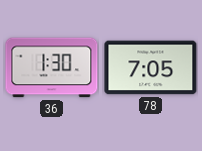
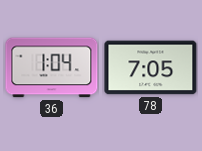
36: 1:30 -> 1:04
